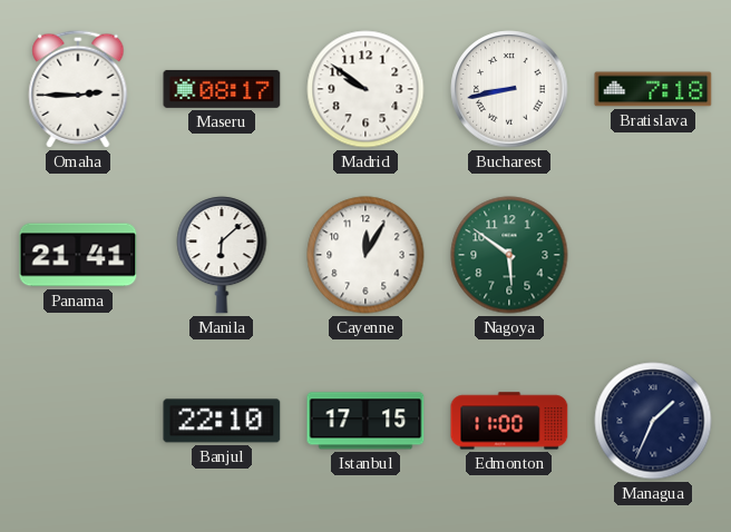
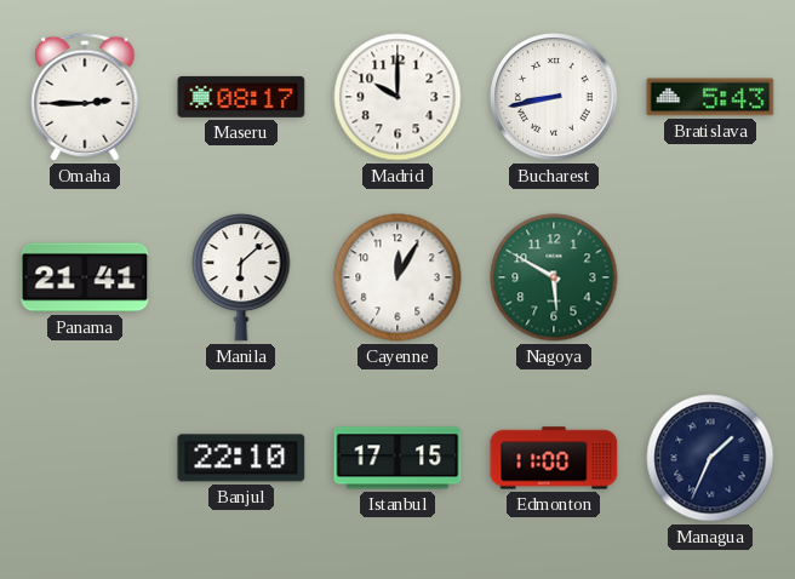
Madrid: 9:51 -> 10:00
Bratislava: 7:18 -> 5:43
Nagoya: 5:51 -> 5:50
